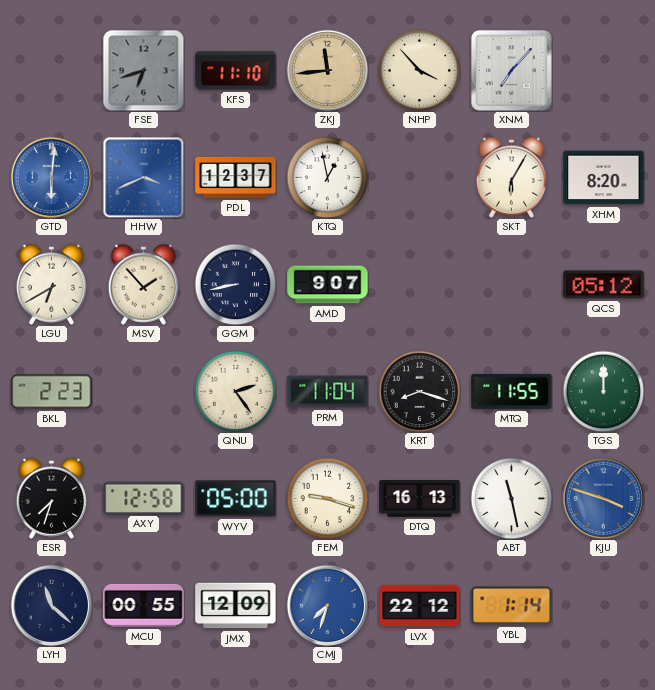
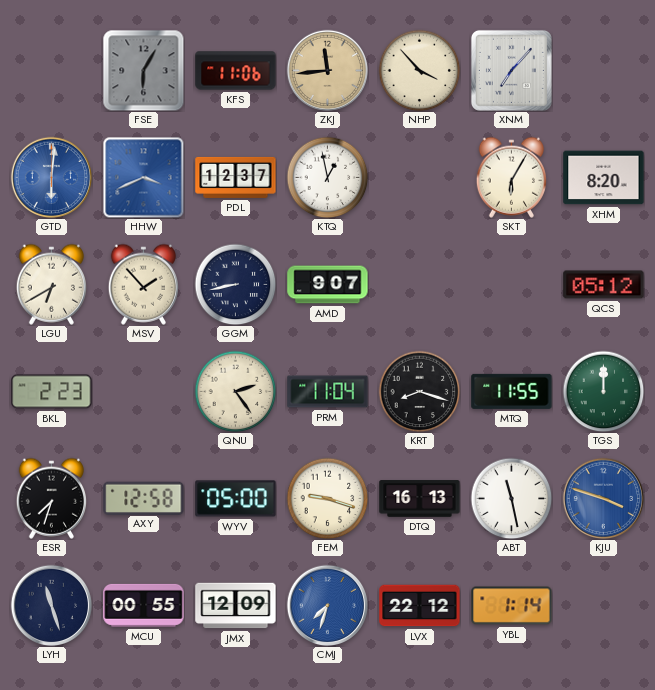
FSE: 6:42 -> 6:05
KFS: 11:10 -> 11:06
LYH: 11:22 -> 11:27
